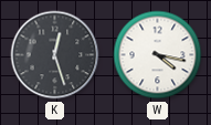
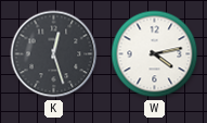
W: 4:17 -> 4:13
